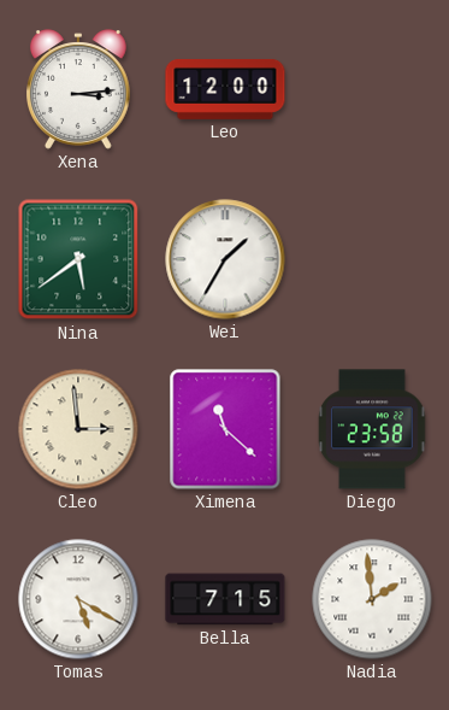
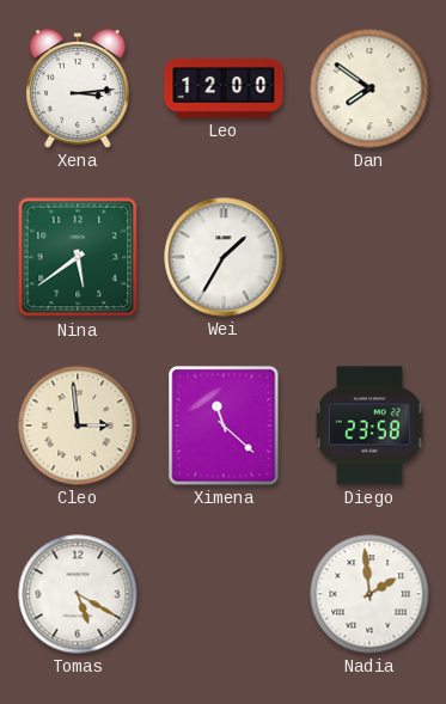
Dan: none -> 7:51
Bella: 7:15 -> none
